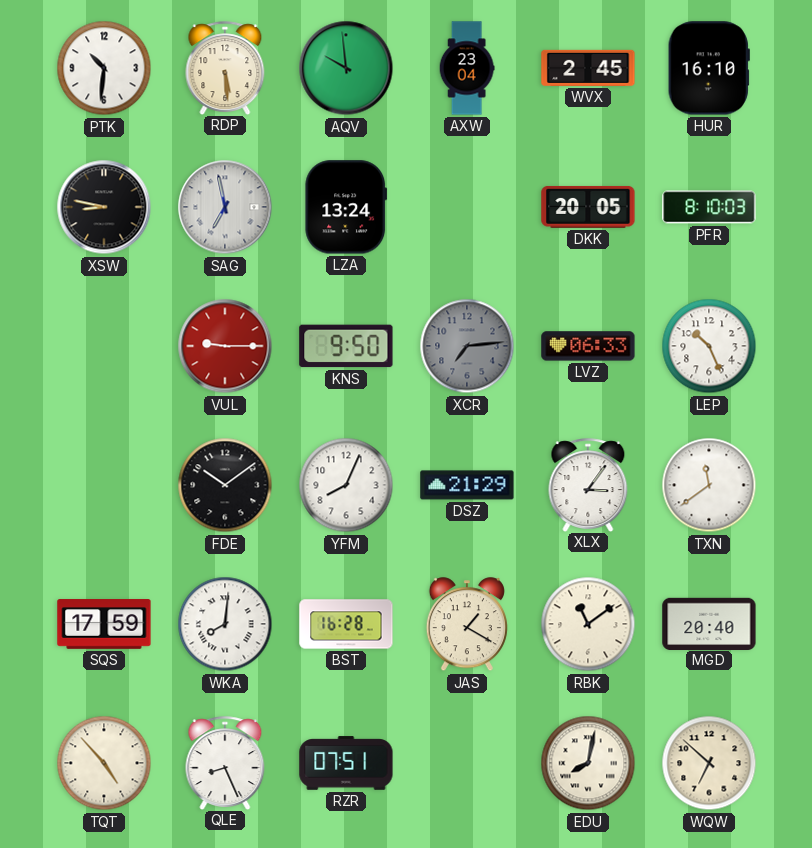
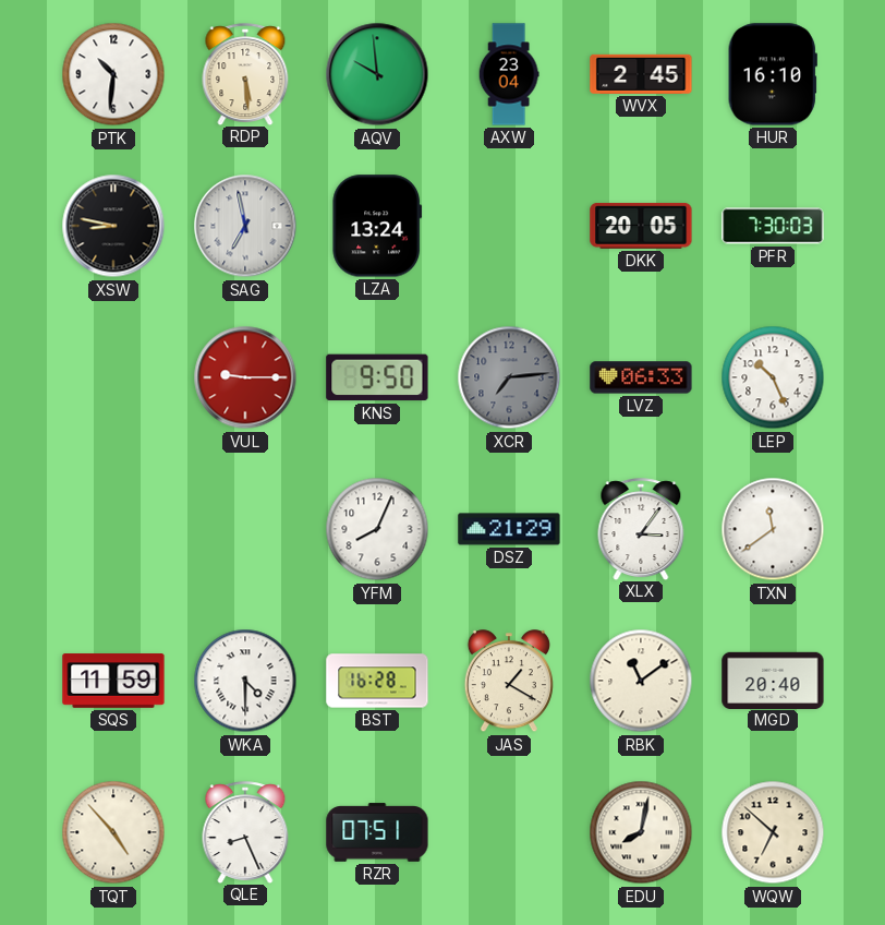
PFR: 8:10 -> 7:30
FDE: 10:09 -> none
SQS: 17:59 -> 11:59
WKA: 8:01 -> 4:30
